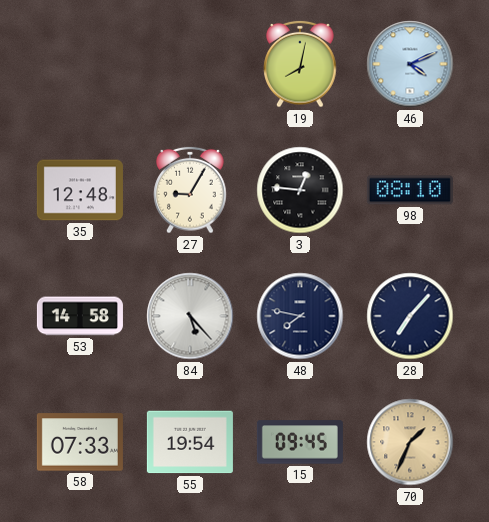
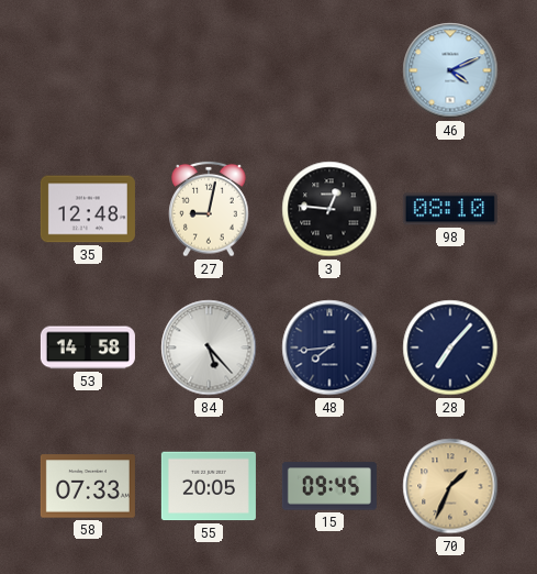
19: 8:02 -> none
27: 9:05 -> 9:02
48: 7:47 -> 7:44
55: 19:54 -> 20:05
